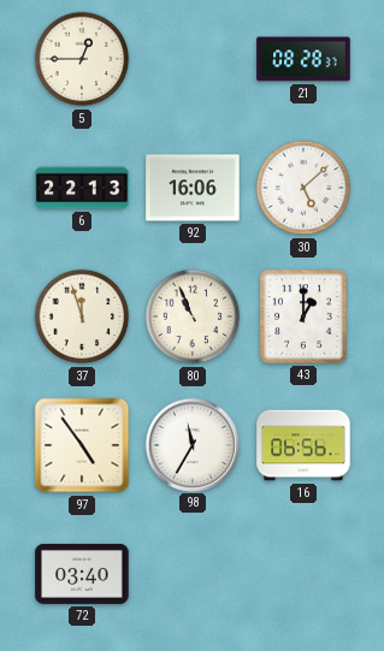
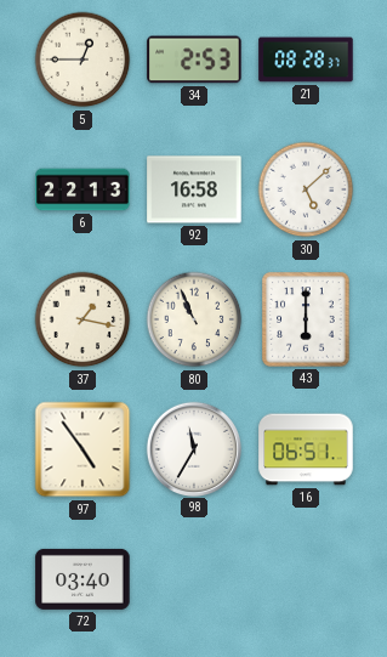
34: none -> 2:53
92: 16:06 -> 16:58
37: 11:57 -> 1:17
43: 1:00 -> 6:00
16: 06:56 -> 06:51
